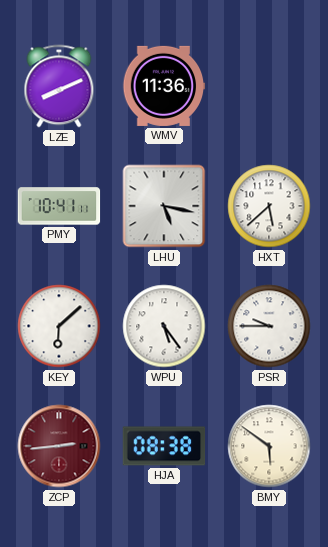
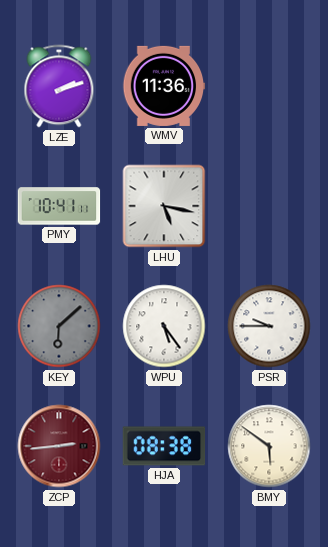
LZE: 8:11 -> 2:12
HXT: 5:38 -> none
KEY dial: white -> grey
